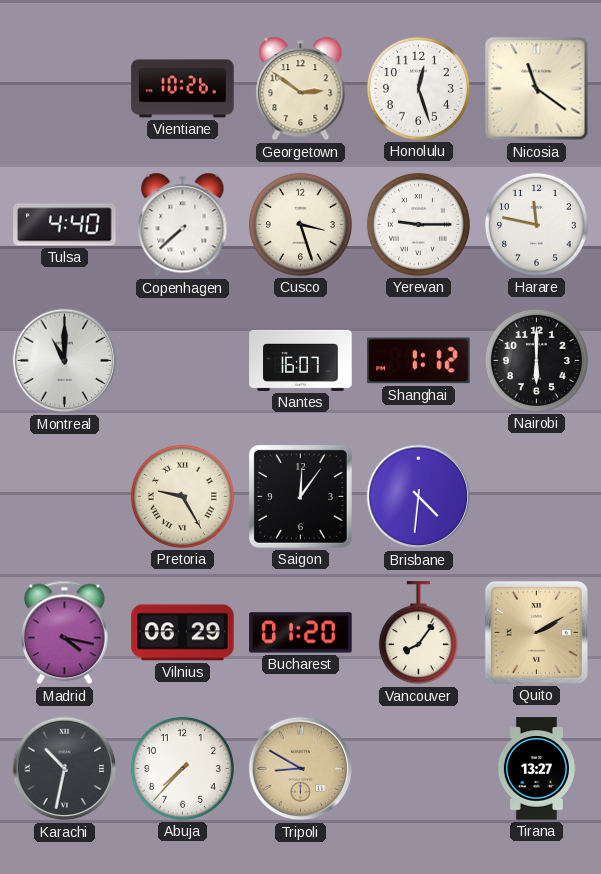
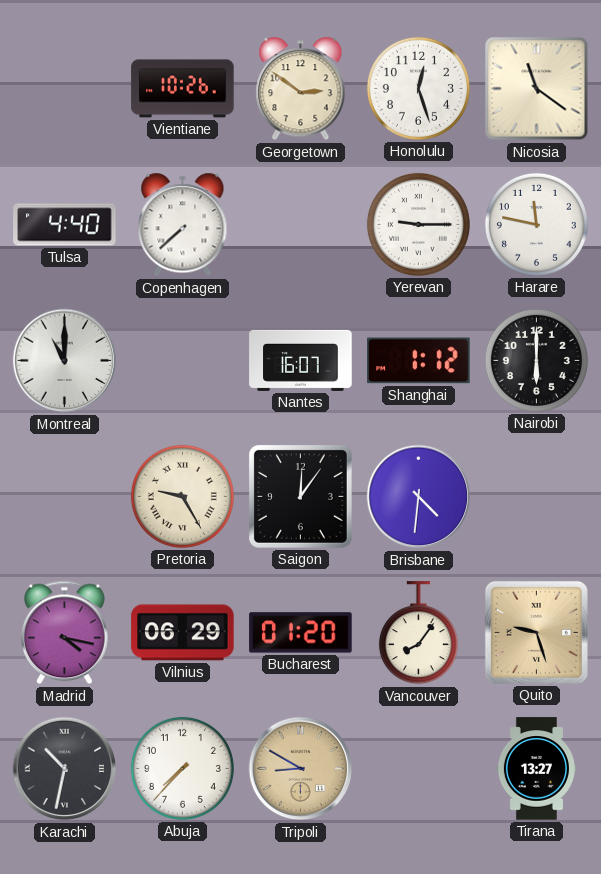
Cusco: 3:27 -> none
Quito: 2:10 -> 9:27
